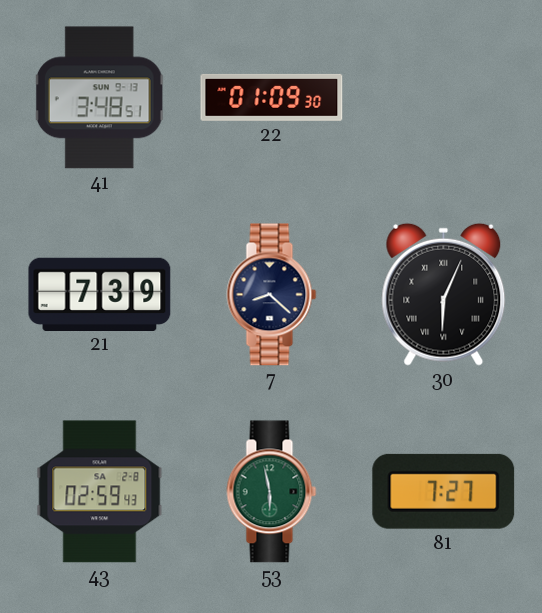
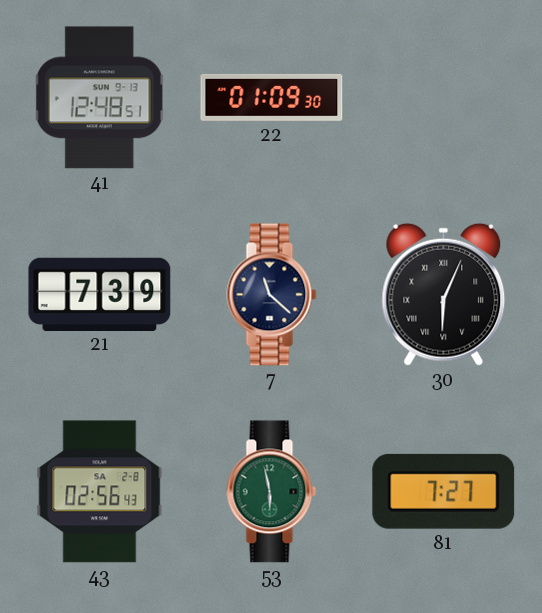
41: 3:48 -> 12:48
7: 8:22 -> 11:22
43: 02:59 -> 02:56
